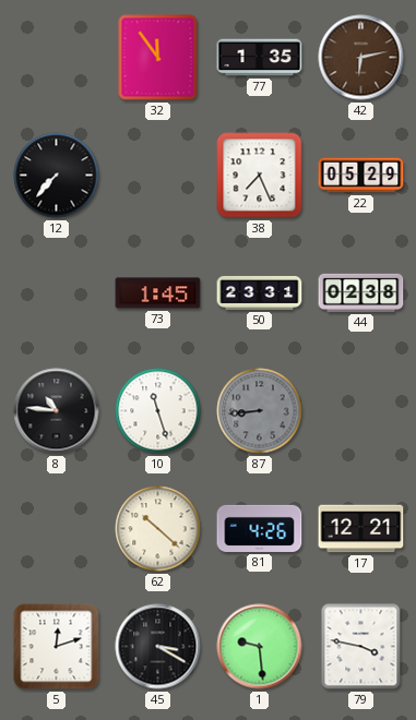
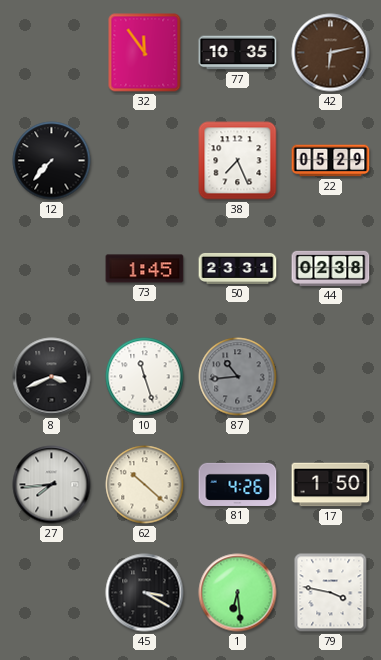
77: 1:35 -> 10:35
8: 10:46 -> 3:41
87: 8:44 -> 10:44
27: none -> 7:44
17: 12:21 -> 1:50
5: 12:12 -> none
1: 9:29 -> 6:29
